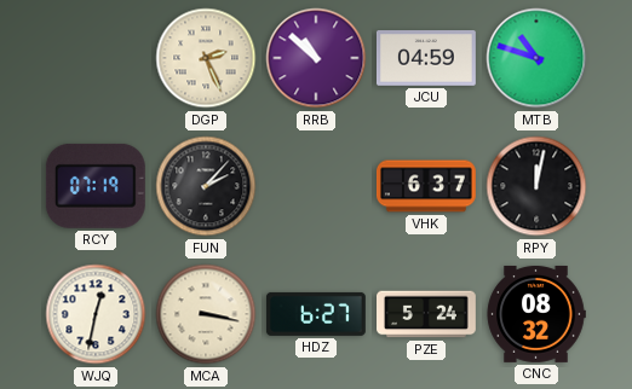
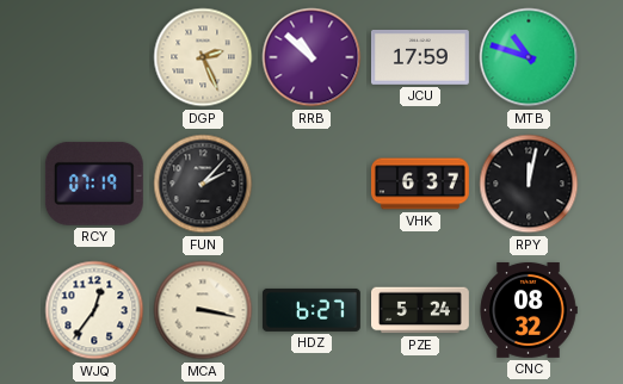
JCU: 04:59 -> 17:59
WJQ: 12:32 -> 12:36
